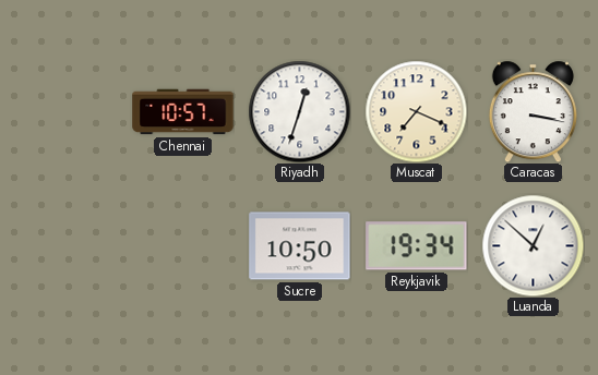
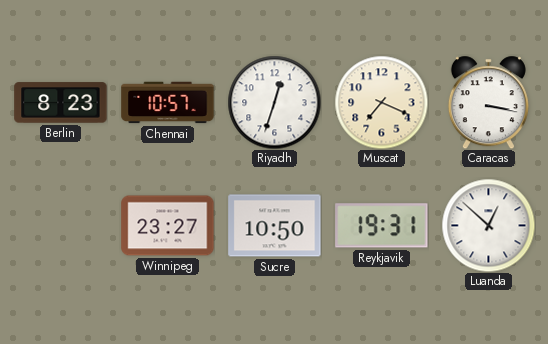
Berlin: none -> 8:23
Winnipeg: none -> 23:27
Reykjavik: 19:34 -> 19:31
